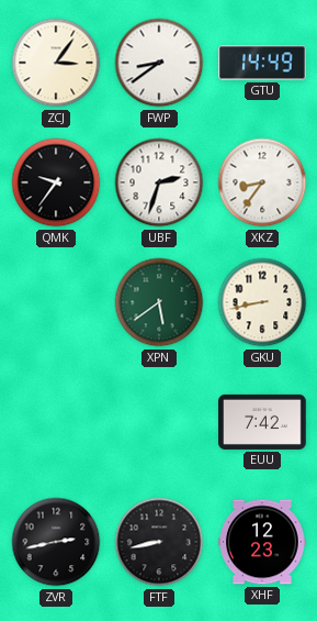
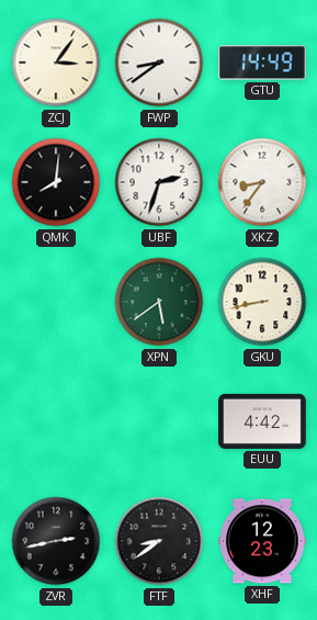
QMK: 9:36 -> 8:01
EUU: 7:42 -> 4:42
FTF: 8:43 -> 8:39
